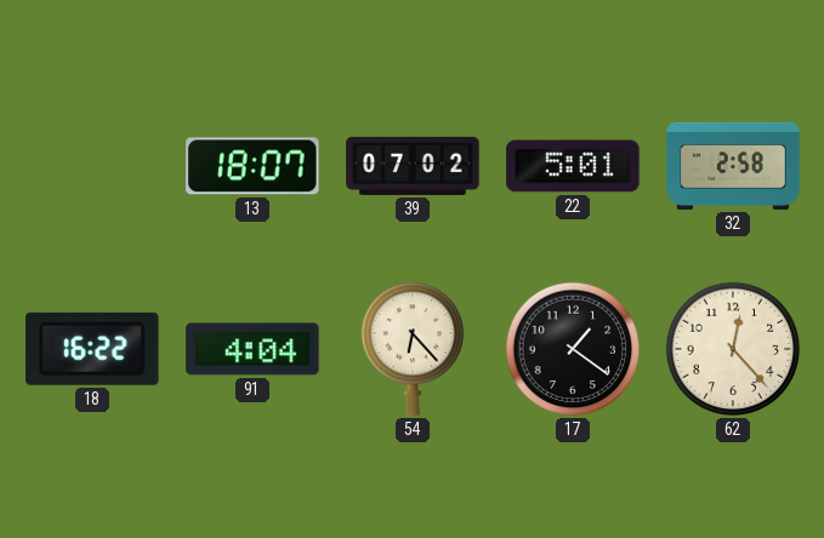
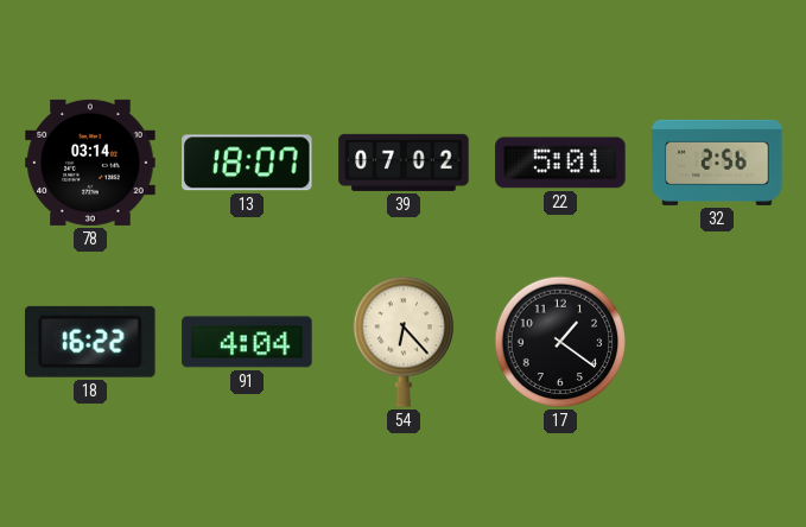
78: none -> 03:14
32: 2:58 -> 2:56
62: 12:23 -> none
